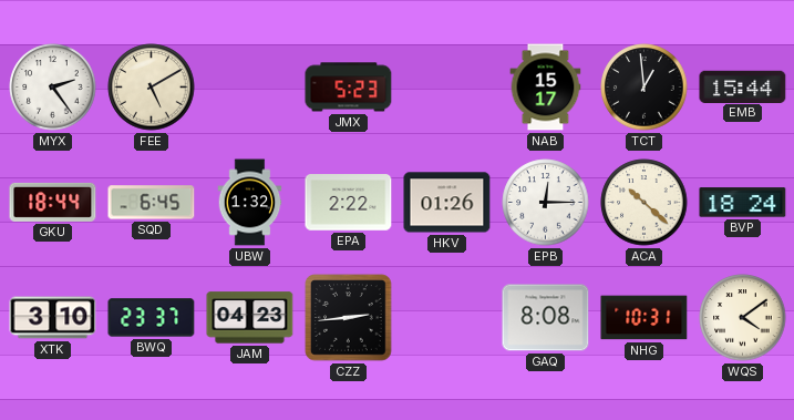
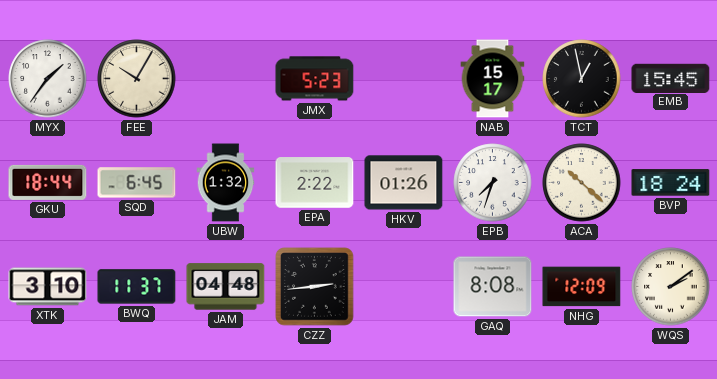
MYX: 2:24 -> 1:36
FEE: 5:10 -> 10:05
TCT: 12:59 -> 12:58
EMB: 15:44 -> 15:45
EPB: 12:15 -> 7:33
BWQ: 23:37 -> 11:37
JAM: 04:23 -> 04:48
NHG: 10:31 -> 12:09
WQS: 4:09 -> 2:09
